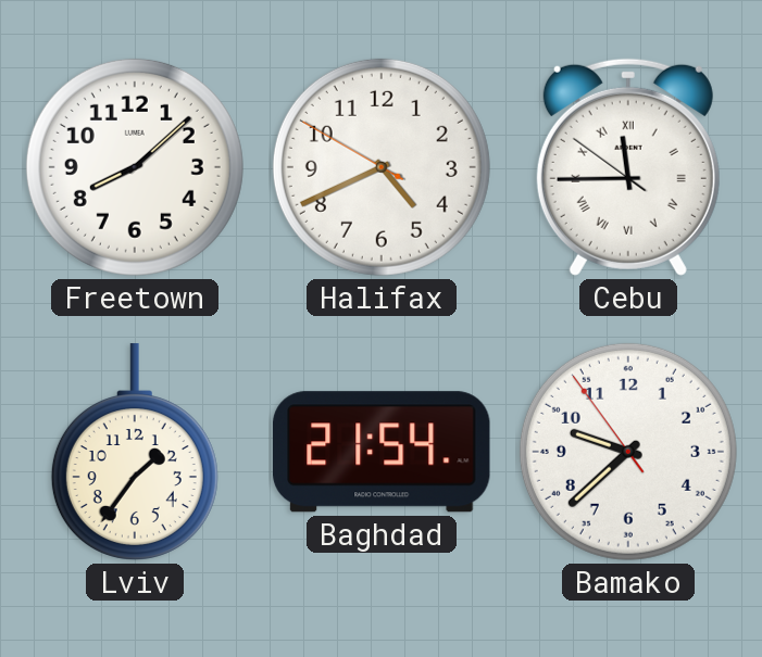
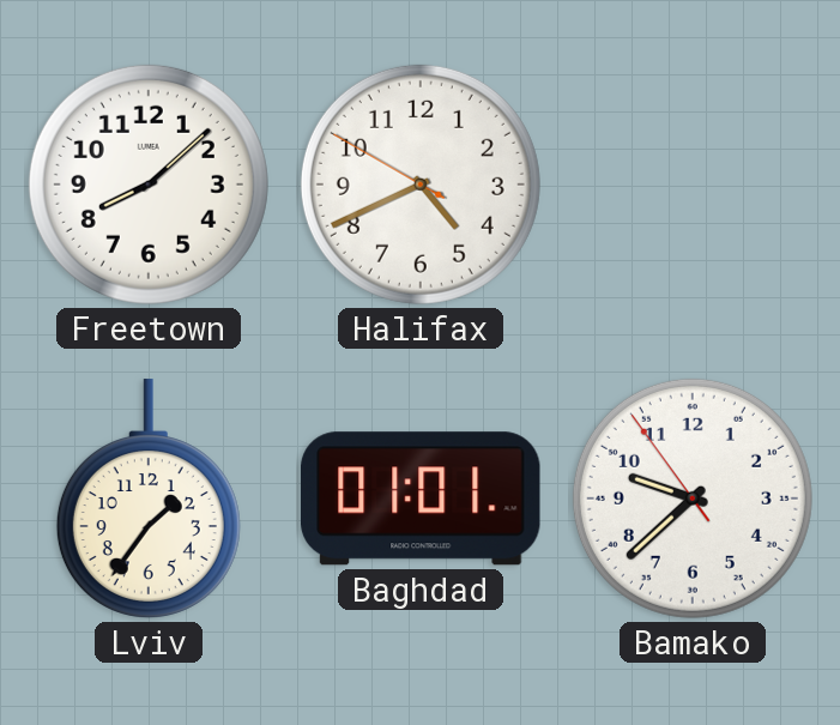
Cebu: 11:44 -> none
Baghdad: 21:54 -> 01:01
